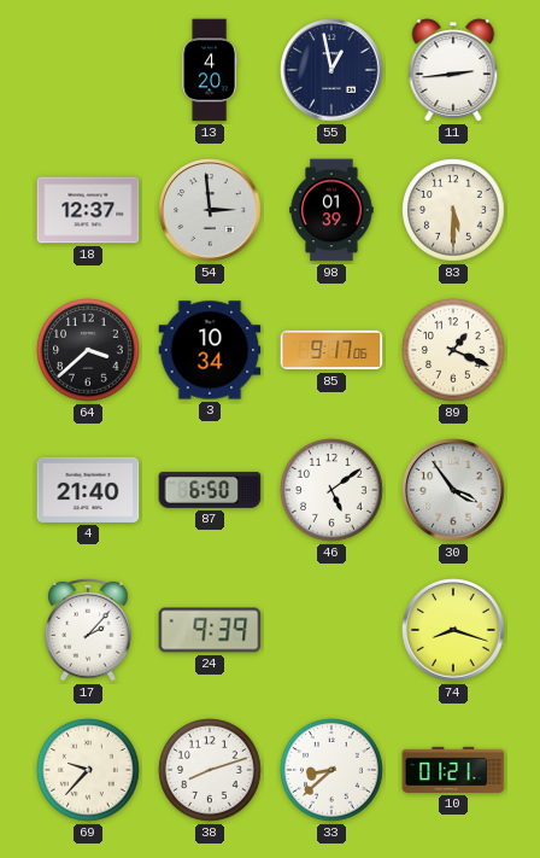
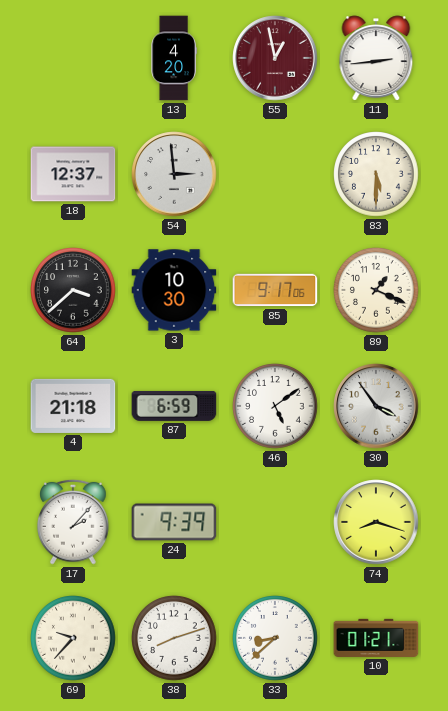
55 dial: navy -> burgundy
98: 01:39 -> none
3: 10:34 -> 10:30
4: 21:40 -> 21:18
87: 6:50 -> 6:59
